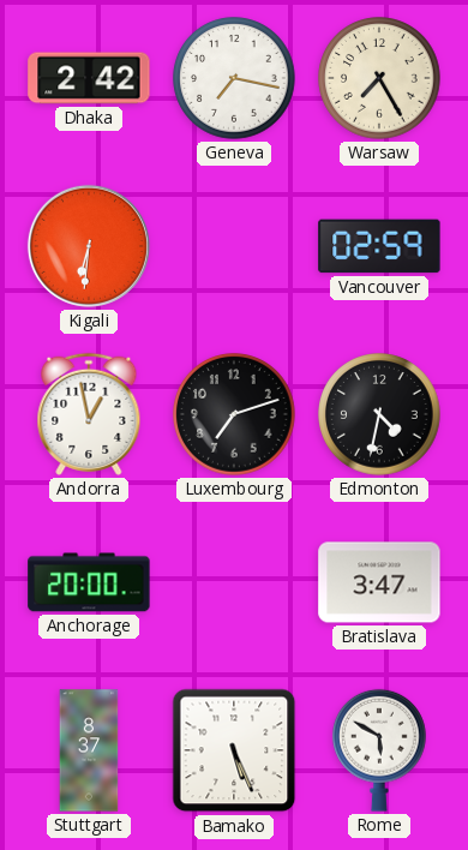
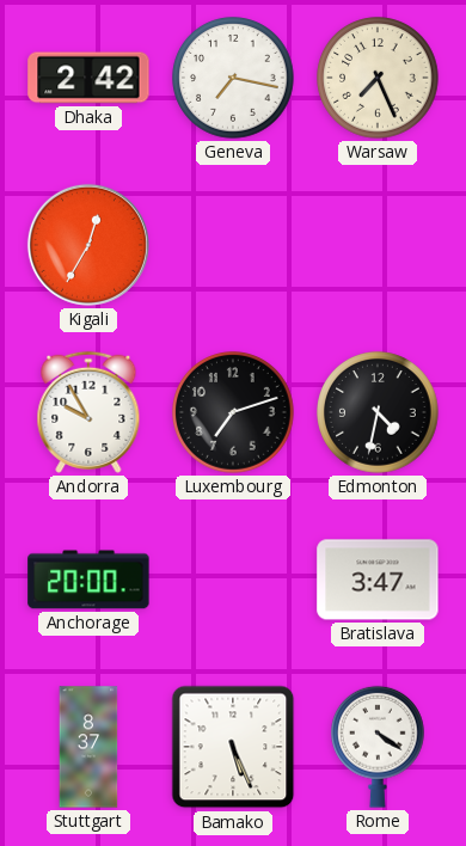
Warsaw: 7:25 -> 7:26
Kigali: 6:31 -> 12:35
Vancouver: 02:59 -> none
Andorra: 12:58 -> 9:55
Rome: 5:50 -> 4:21
